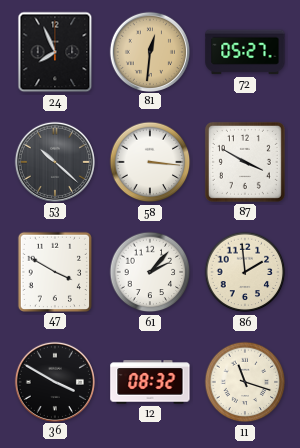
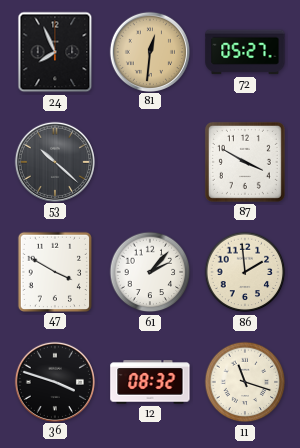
58: 3:16 -> none
36: 3:50 -> 3:48
